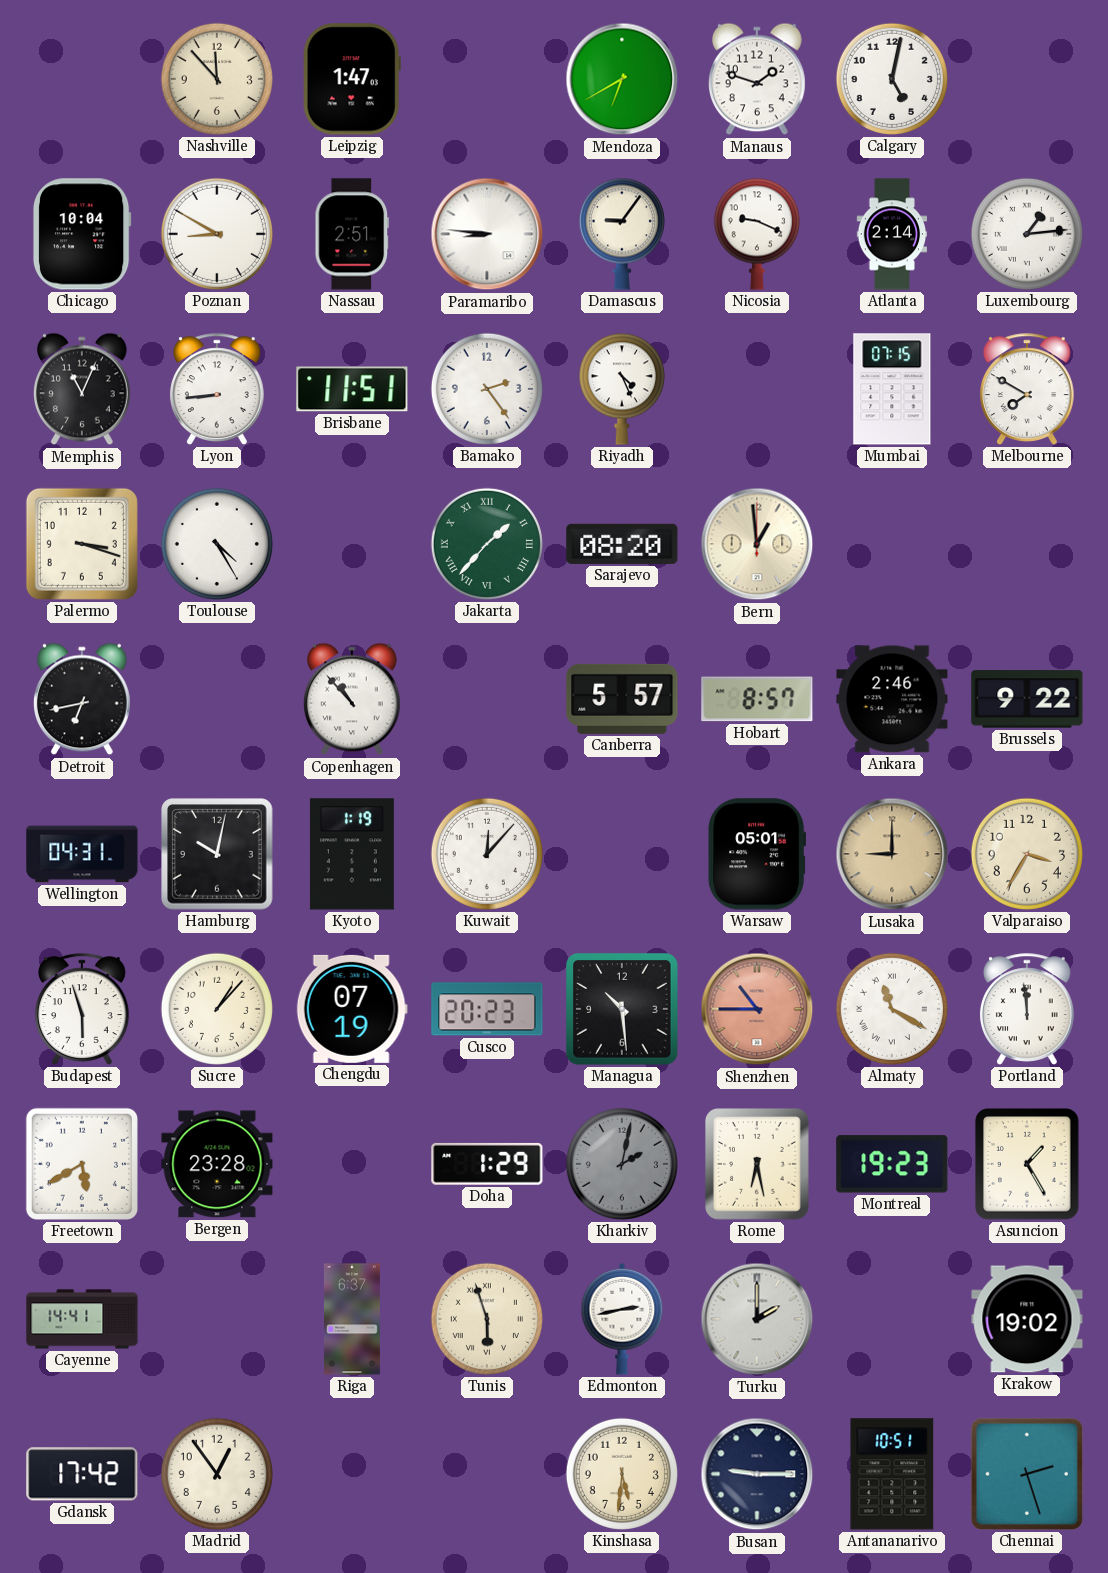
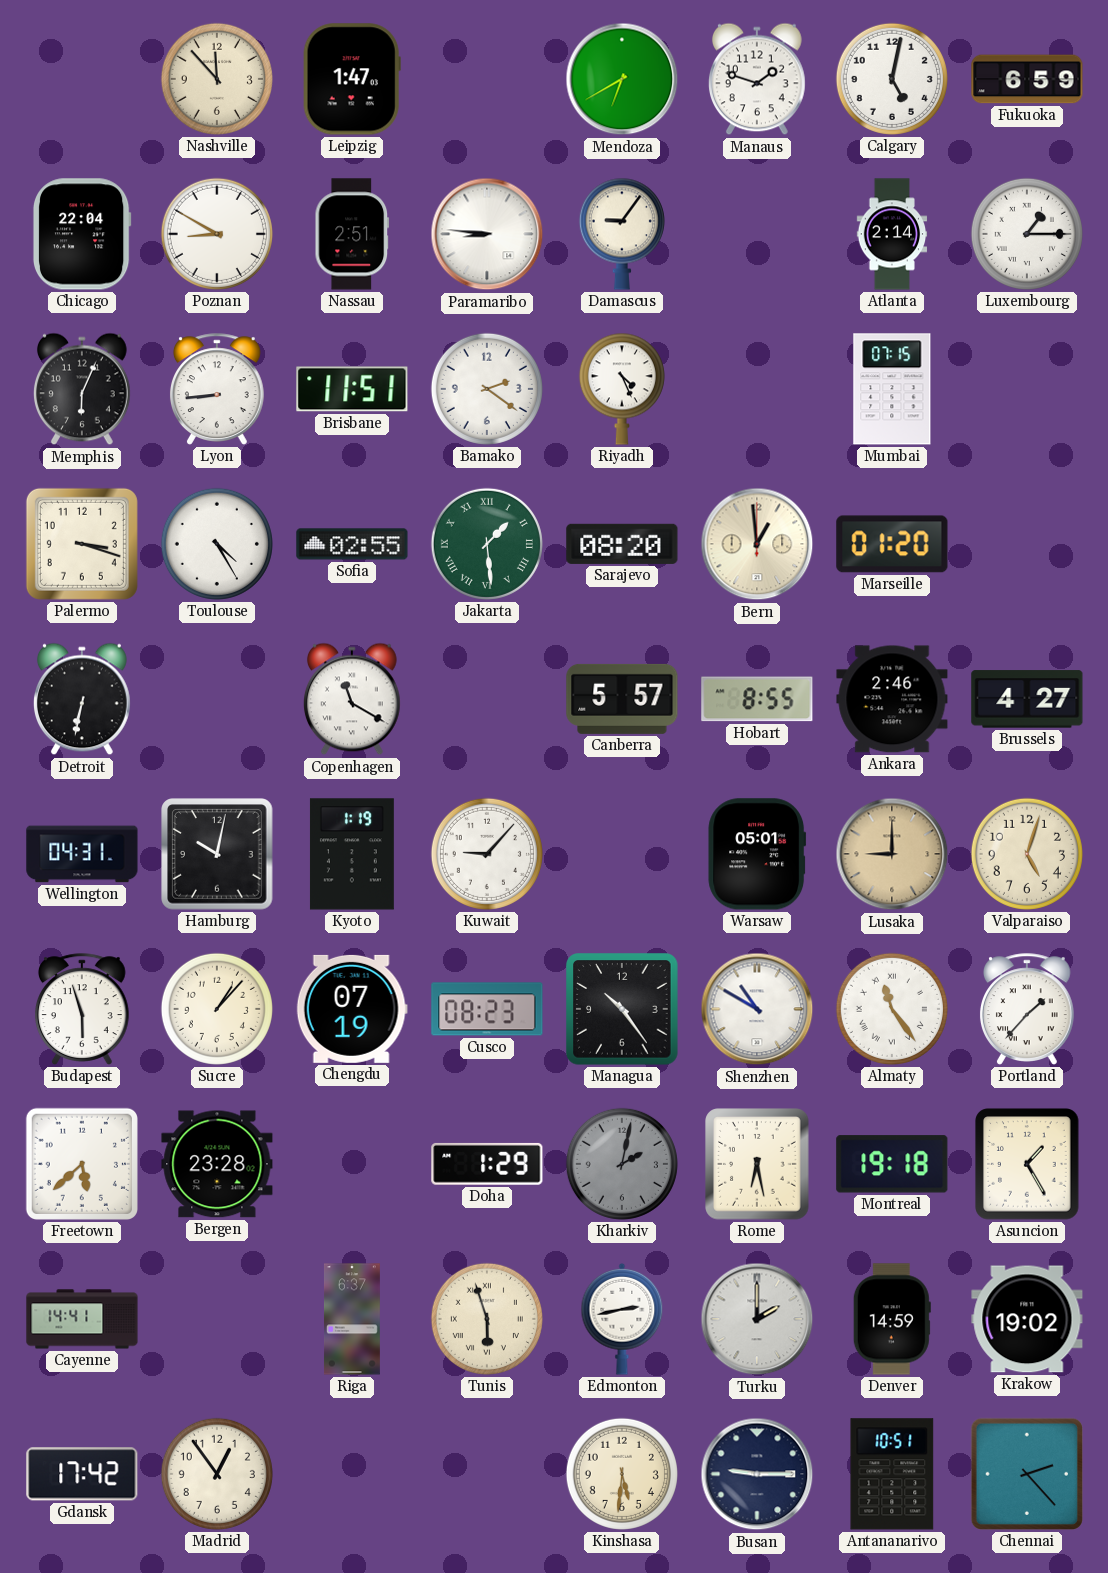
Fukuoka: none -> 6:59
Chicago: 10:04 -> 22:04
Nicosia: 9:19 -> none
Luxembourg: 1:14 -> 1:15
Memphis: 11:04 -> 6:04
Bamako: 2:24 -> 2:21
Melbourne: 7:50 -> none
Sofia: none -> 02:55
Jakarta: 1:37 -> 1:29
Marseille: none -> 01:20
Detroit: 6:43 -> 6:32
Copenhagen: 10:53 -> 11:20
Hobart: 8:57 -> 8:55
Brussels: 9:22 -> 4:27
Kuwait: 12:07 -> 9:07
Valparaiso: 3:35 -> 5:03
Cusco: 20:23 -> 08:23
Managua: 10:29 -> 10:24
Shenzhen: 10:45 -> 10:50
Shenzhen dial: salmon -> white
Almaty: 11:20 -> 11:24
Portland: 11:59 -> 1:37
Freetown: 5:40 -> 5:38
Montreal: 19:23 -> 19:18
Denver: none -> 14:59
Chennai: 2:27 -> 2:23
